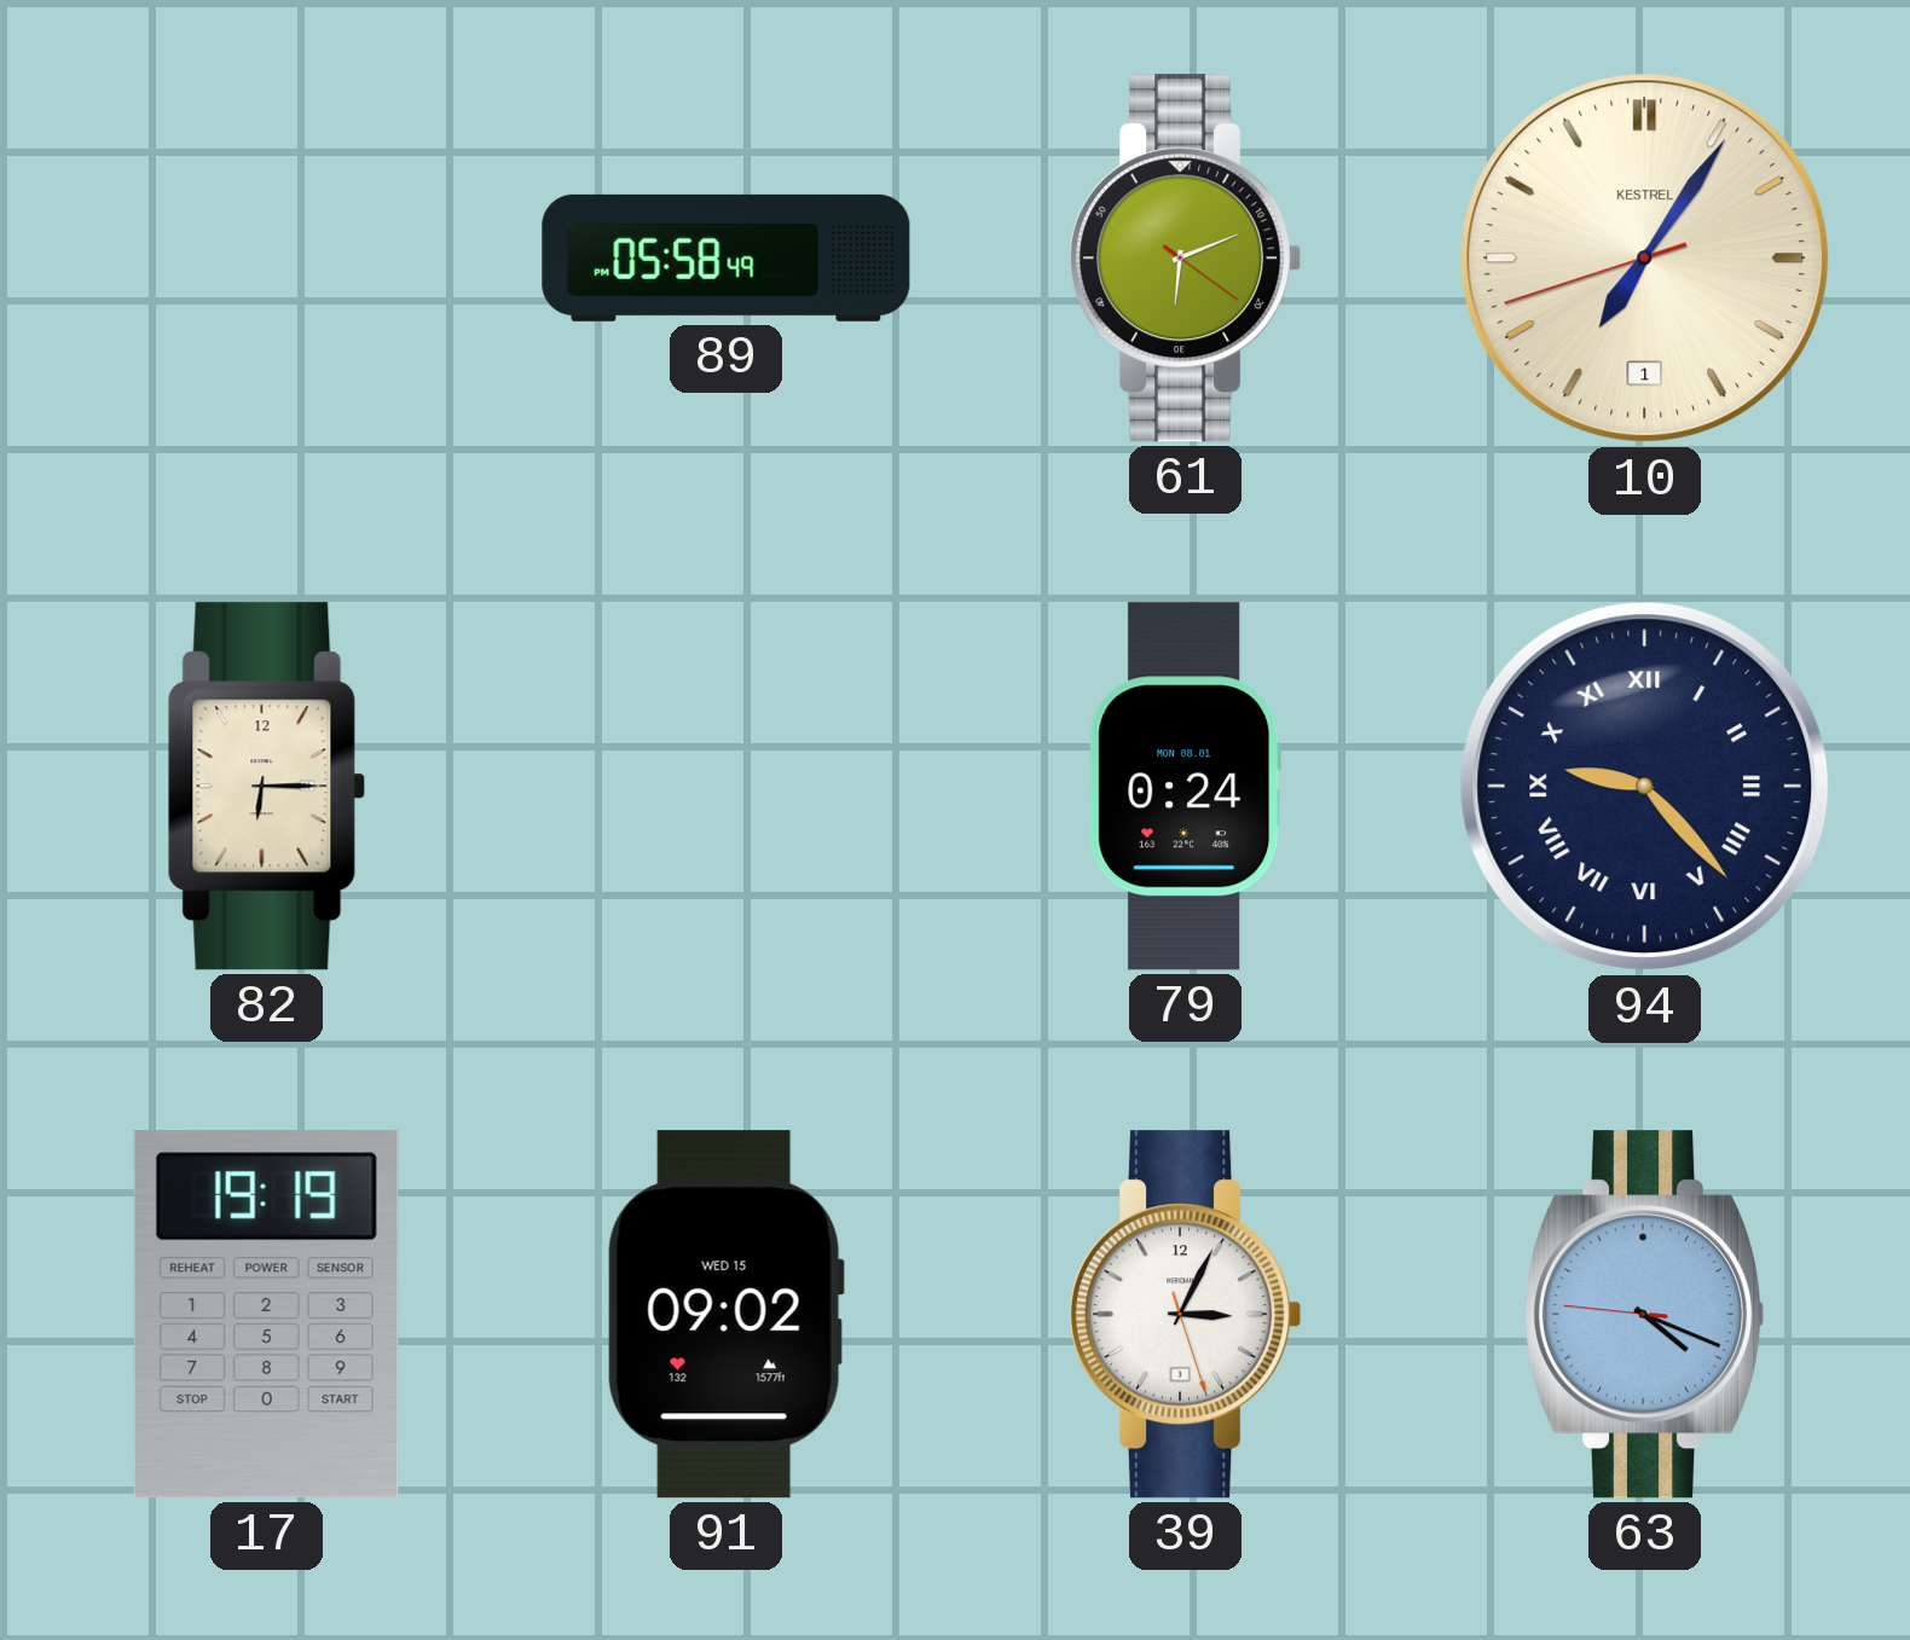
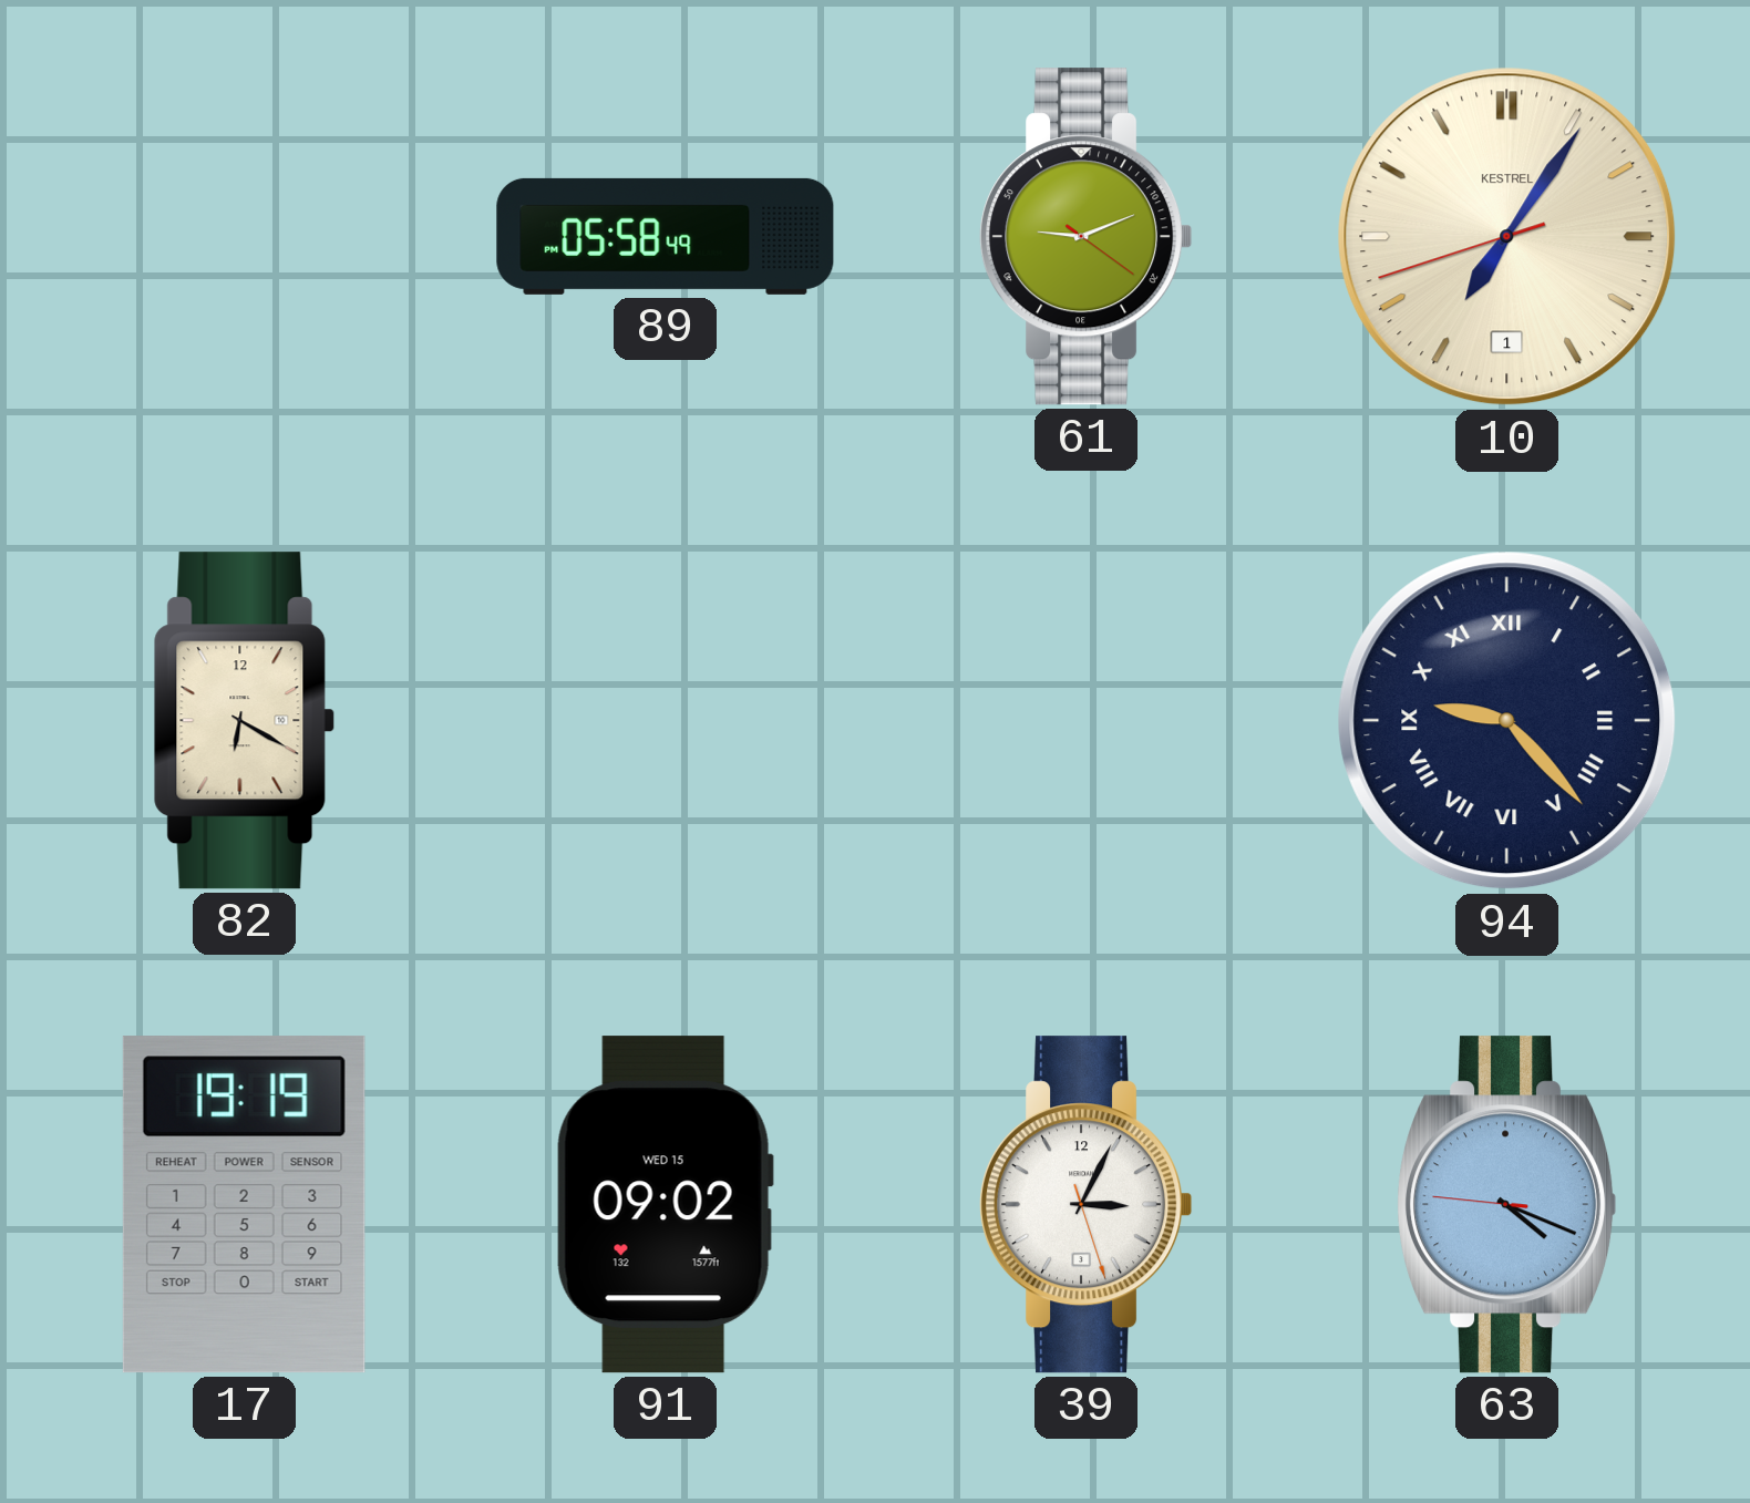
61: 6:11 -> 9:11
82: 6:15 -> 6:20
79: 0:24 -> none
